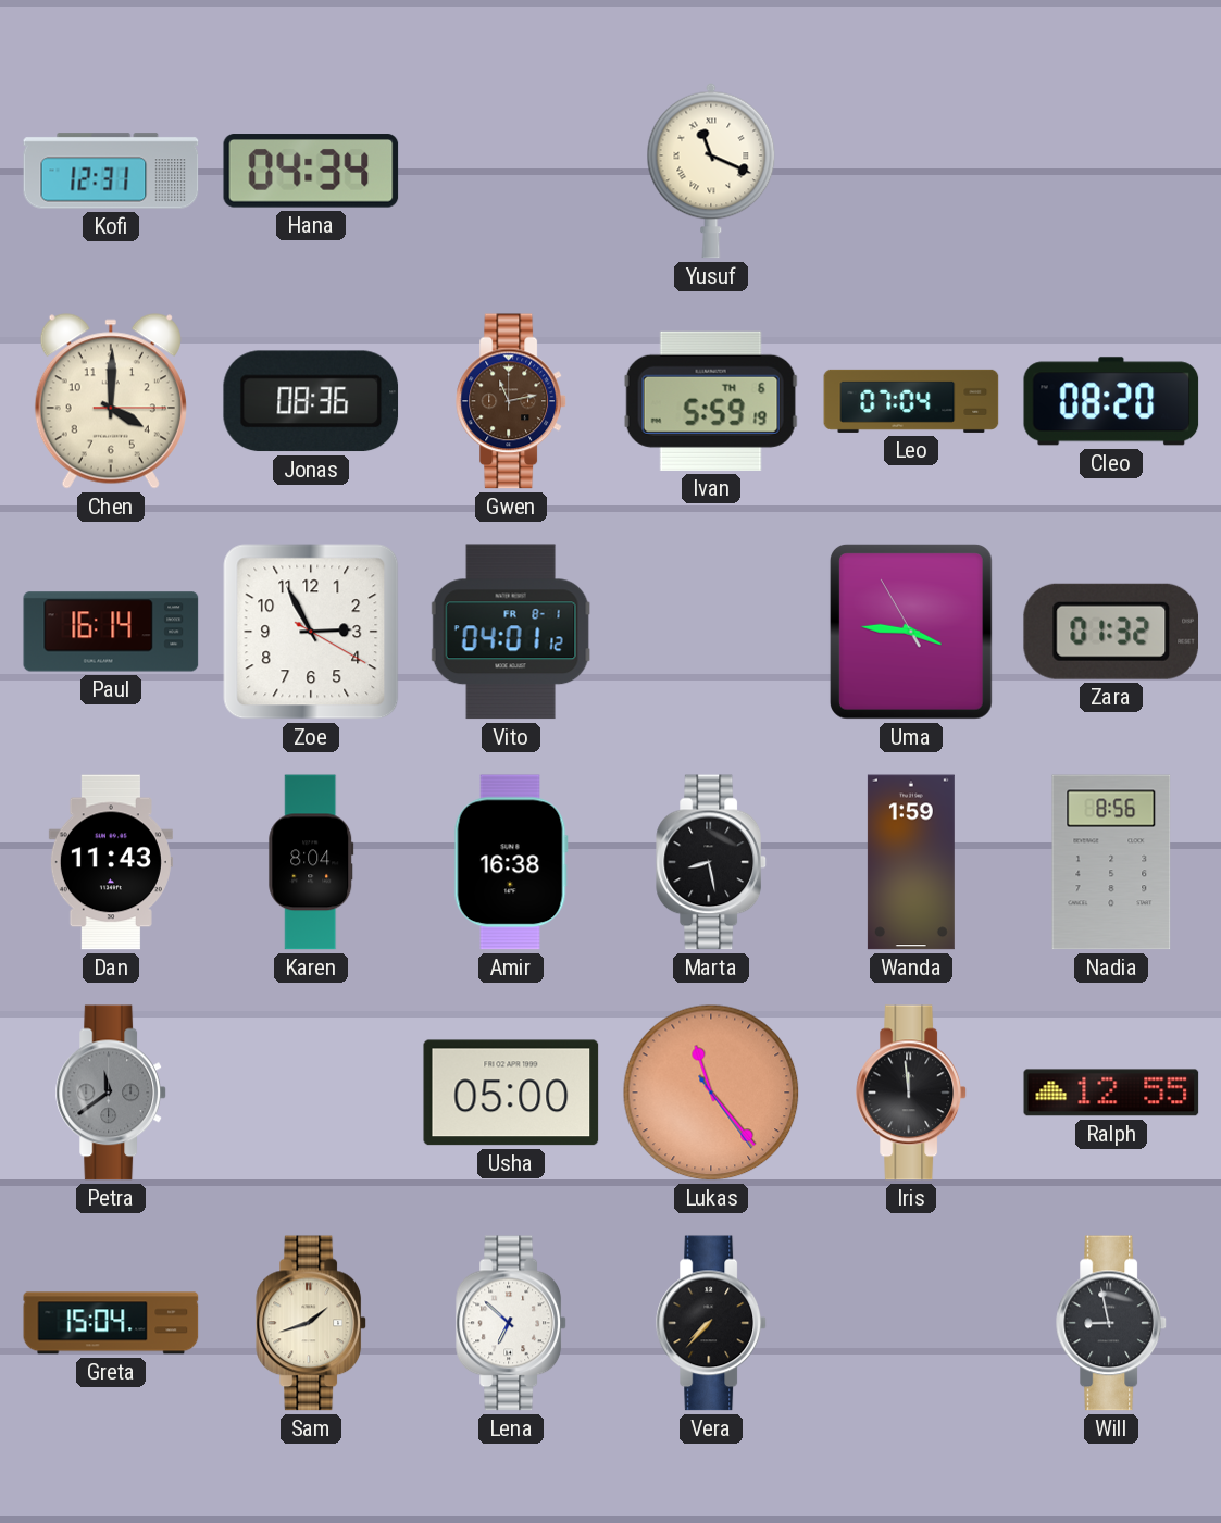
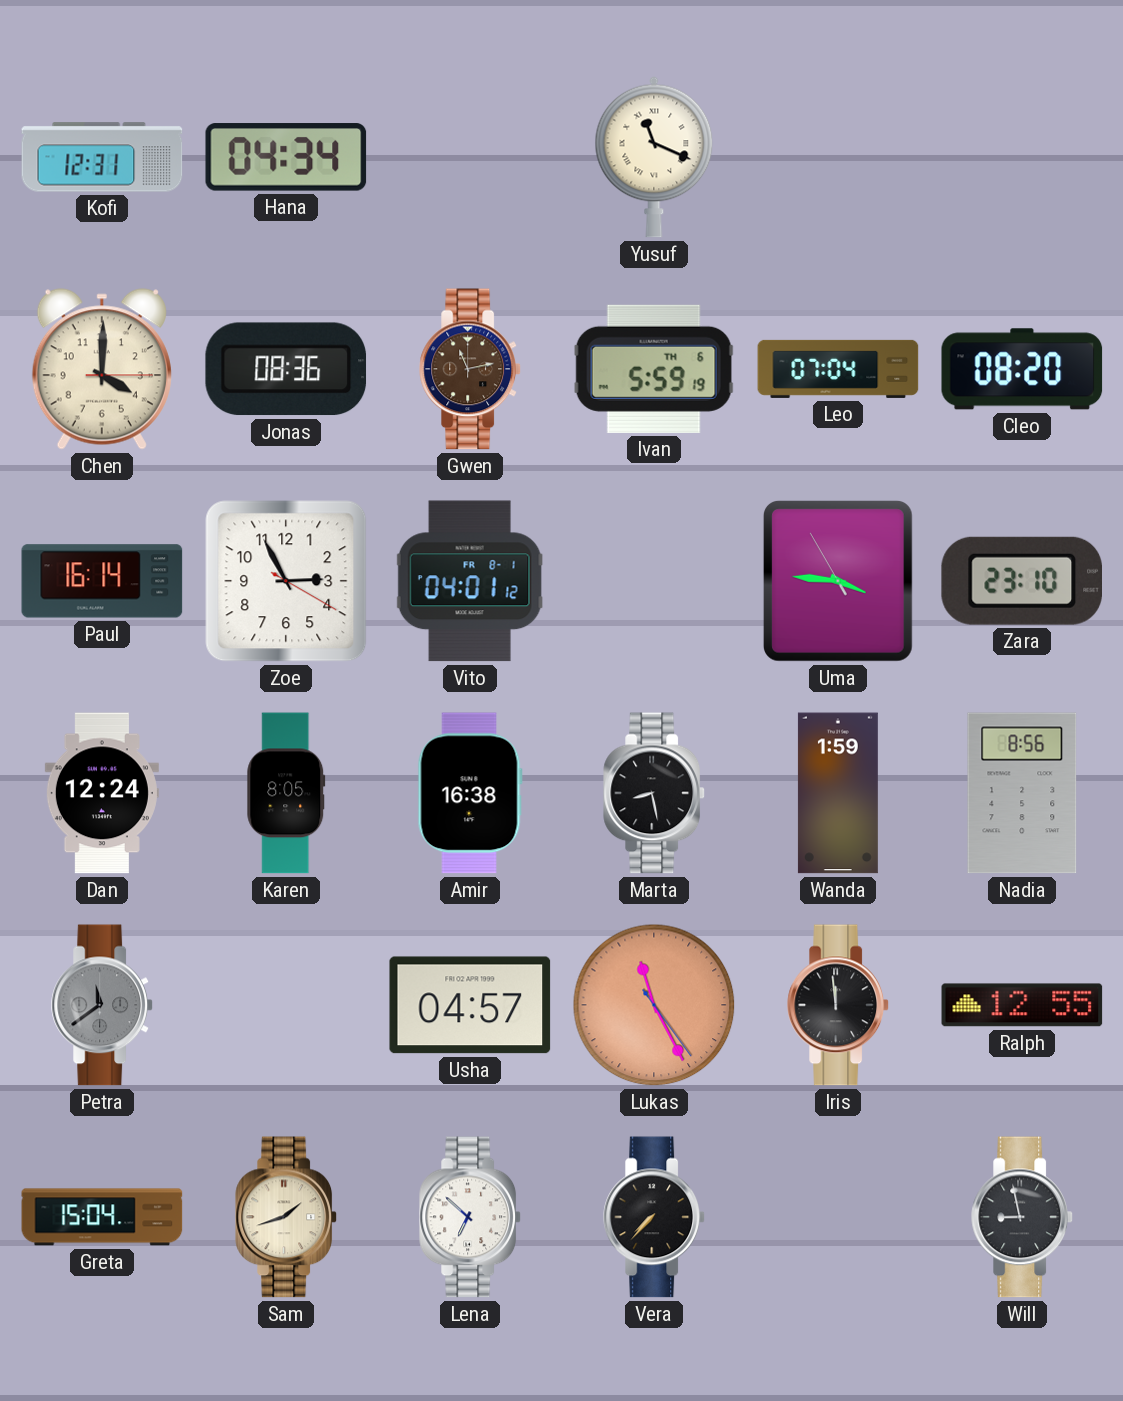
Zara: 01:32 -> 23:10
Dan: 11:43 -> 12:24
Karen: 8:04 -> 8:05
Usha: 05:00 -> 04:57
Lukas: 11:23 -> 11:25
